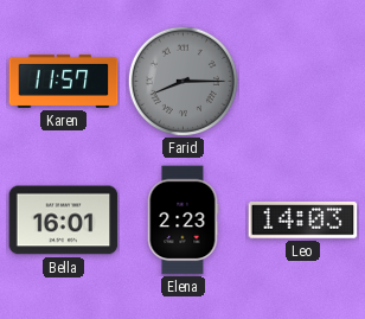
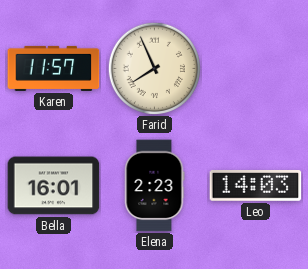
Farid: 8:15 -> 7:56
Farid dial: grey -> cream
